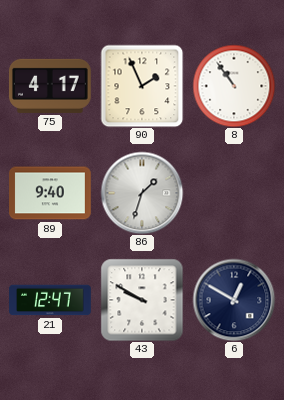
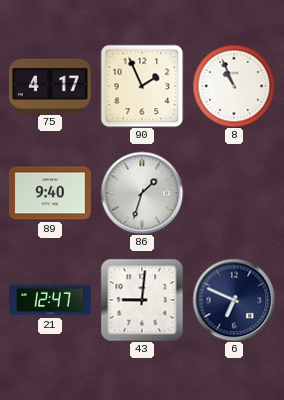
8: 10:54 -> 10:56
43: 9:50 -> 9:01
6: 12:50 -> 6:49
